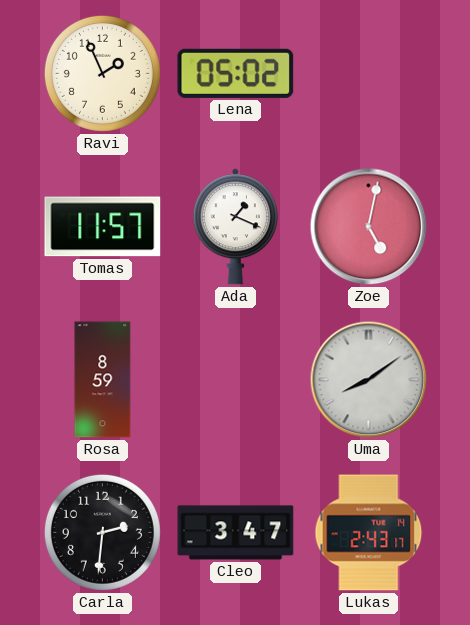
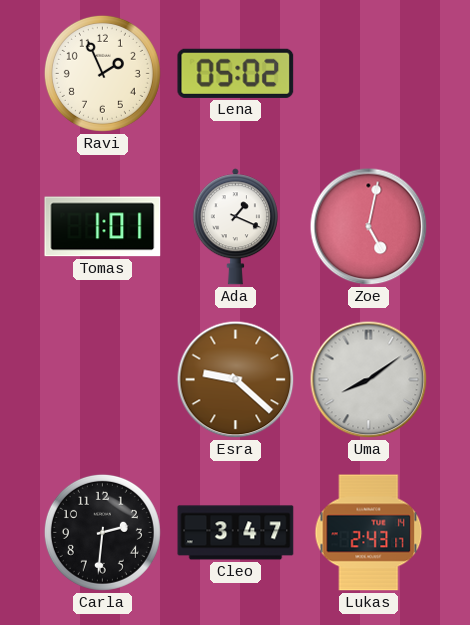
Tomas: 11:57 -> 1:01
Rosa: 8:59 -> none
Esra: none -> 9:22
